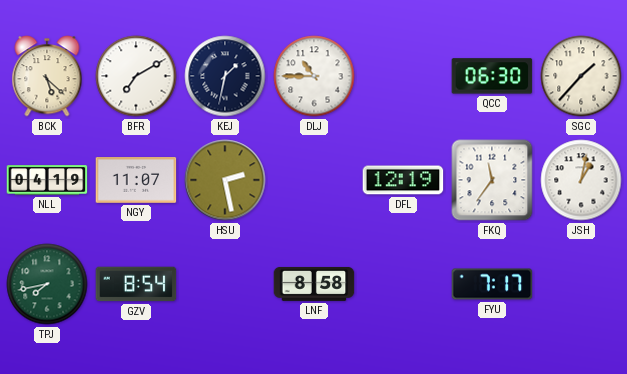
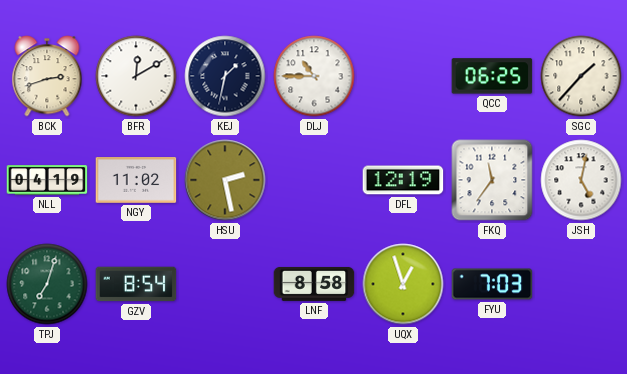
BCK: 5:22 -> 2:42
BFR: 7:10 -> 12:10
QCC: 06:30 -> 06:25
NGY: 11:07 -> 11:02
JSH: 1:02 -> 5:02
TPJ: 7:43 -> 7:03
UQX: none -> 12:57
FYU: 7:17 -> 7:03
